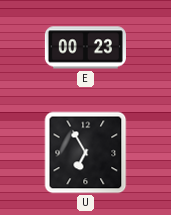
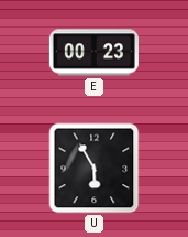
U: 6:55 -> 5:55
